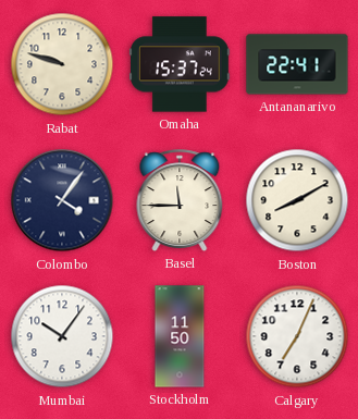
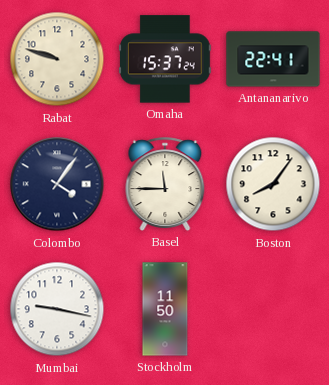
Boston: 8:10 -> 8:06
Mumbai: 10:06 -> 9:17
Calgary: 7:04 -> none
